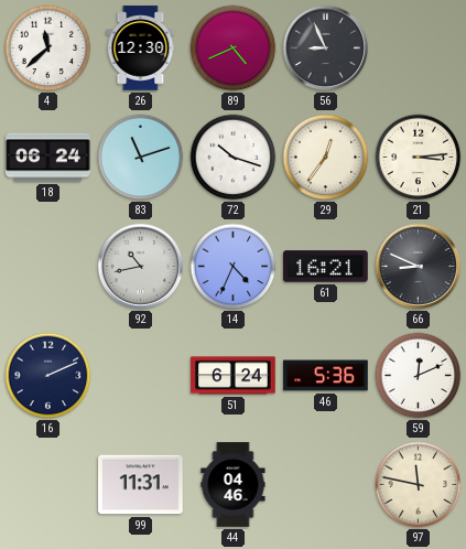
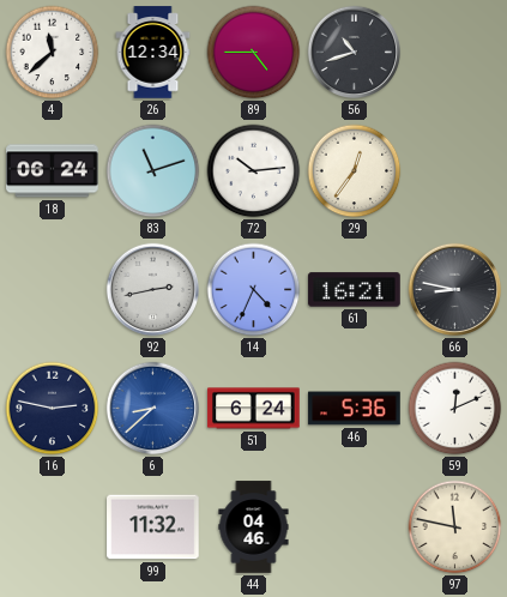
26: 12:30 -> 12:34
89: 4:41 -> 4:45
56: 8:56 -> 10:42
72: 10:18 -> 10:14
21: 3:14 -> none
92: 10:43 -> 2:43
66: 8:49 -> 8:47
16: 2:11 -> 2:47
6: none -> 8:38
99: 11:31 -> 11:32
